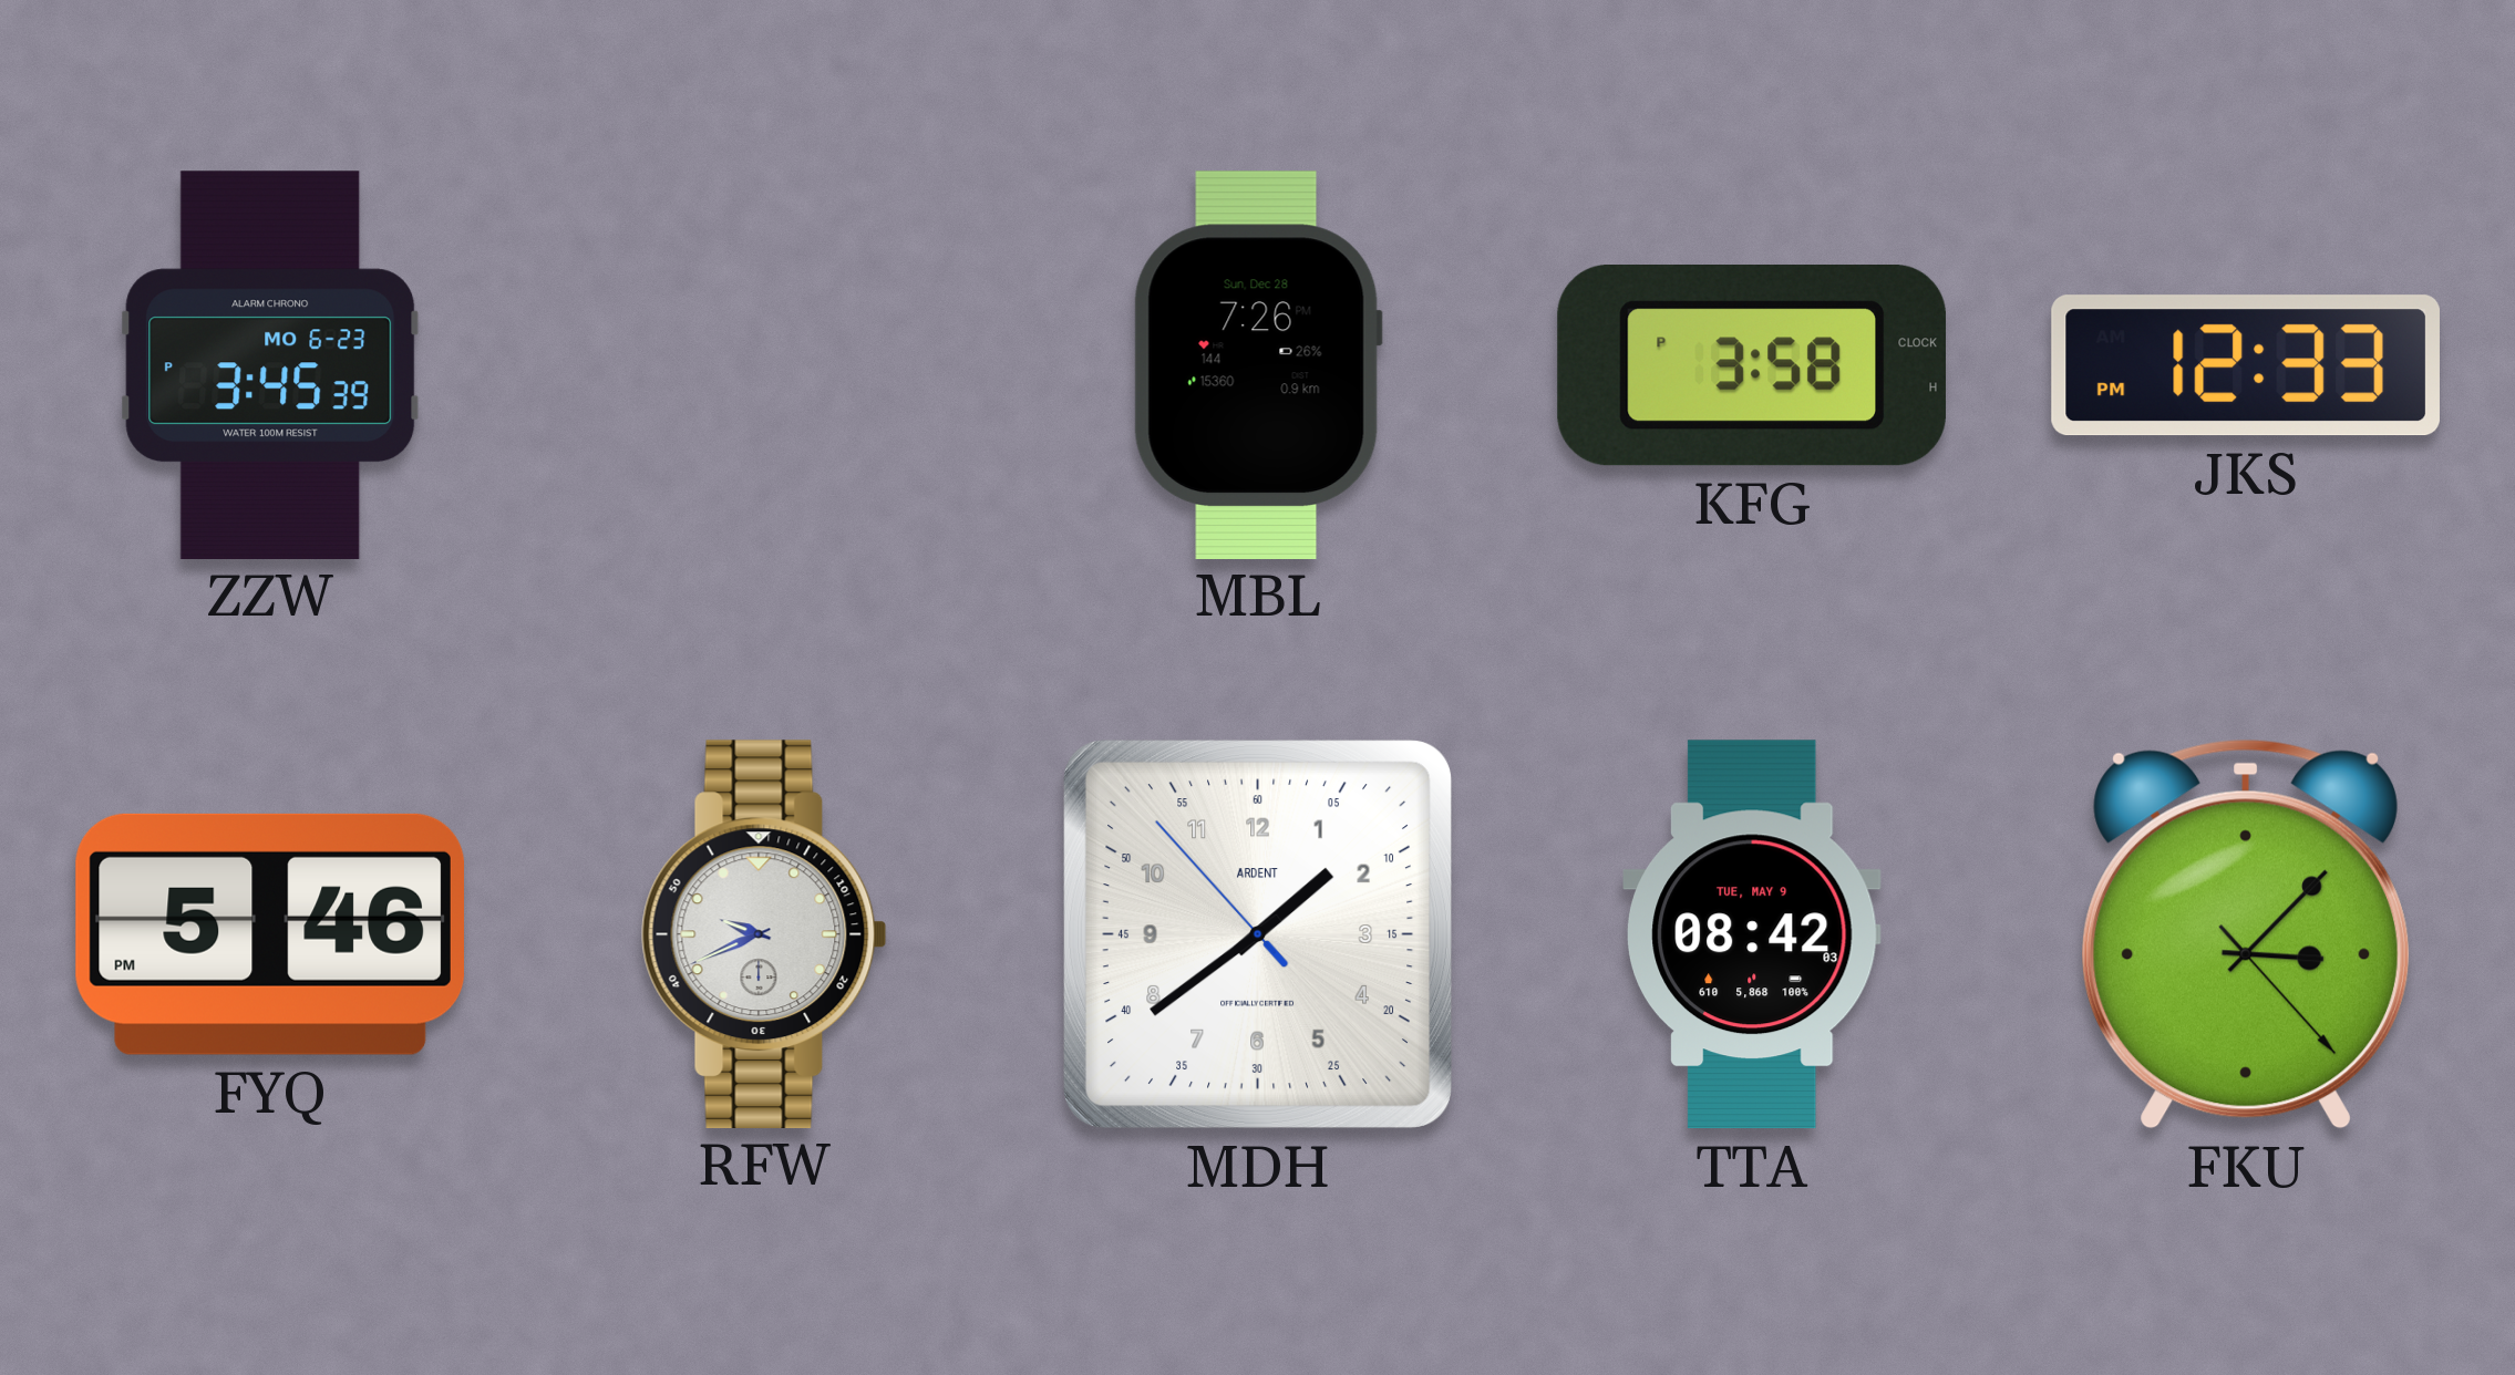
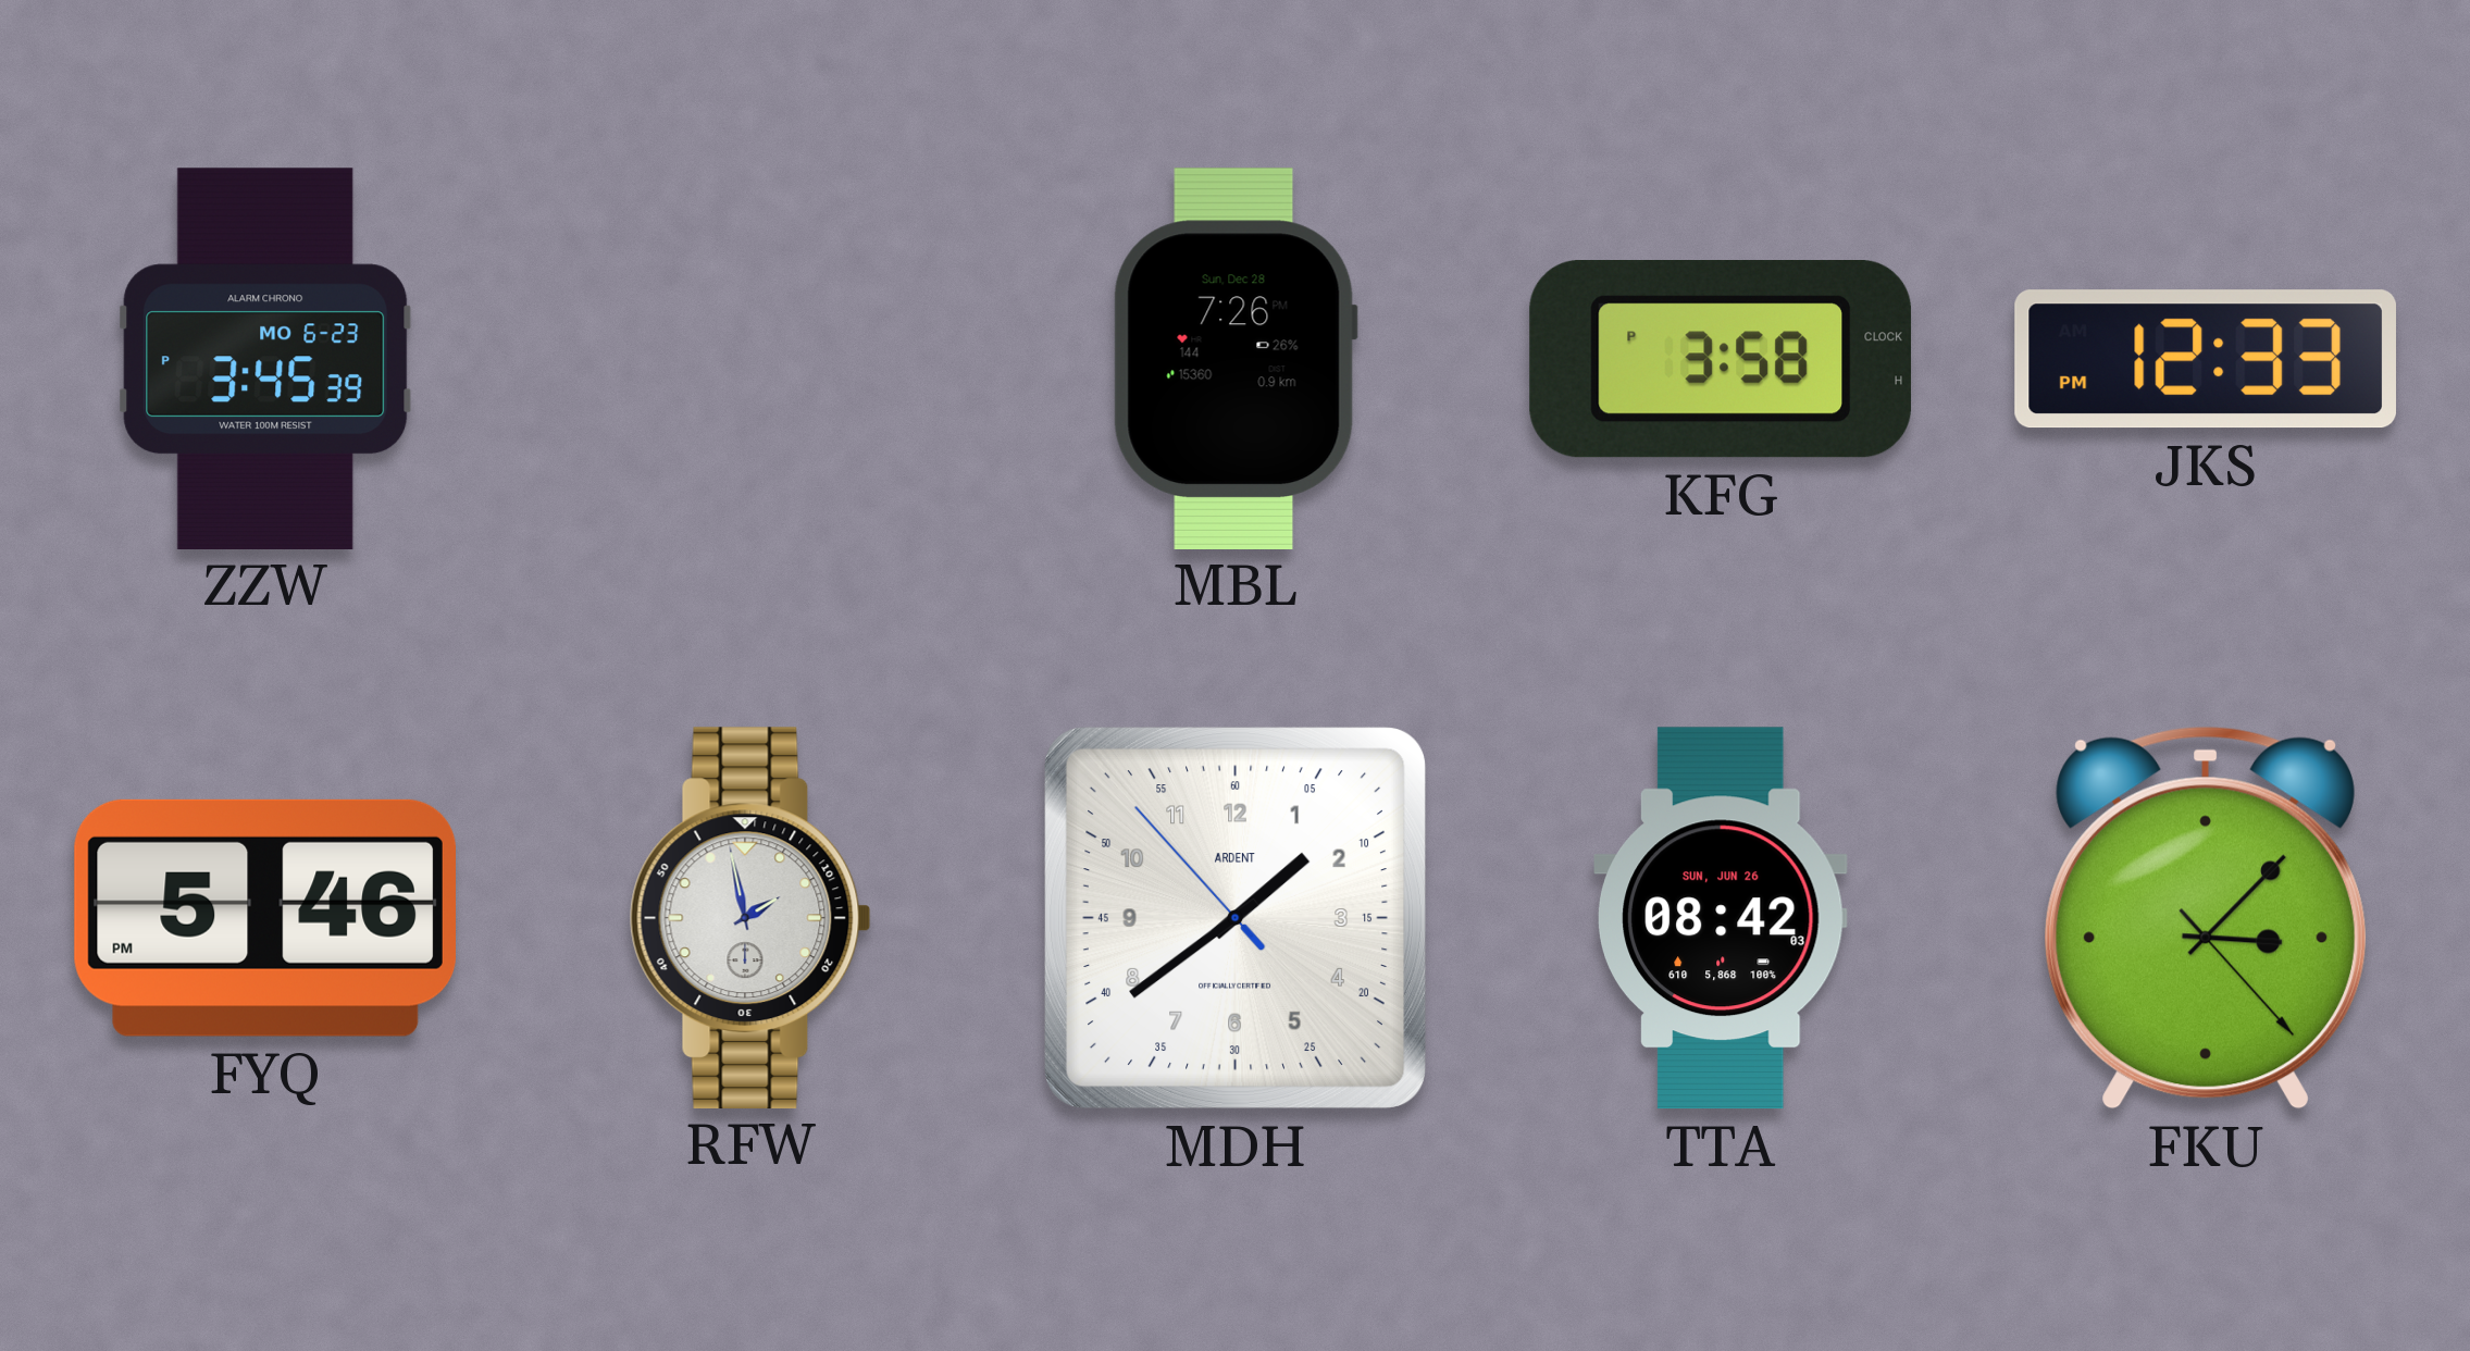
RFW: 9:41 -> 1:58
TTA date: TUE, MAY 9 -> SUN, JUN 26
